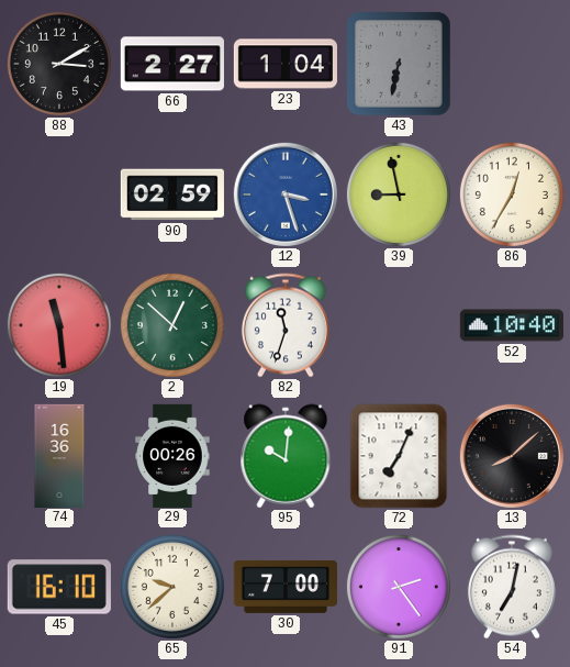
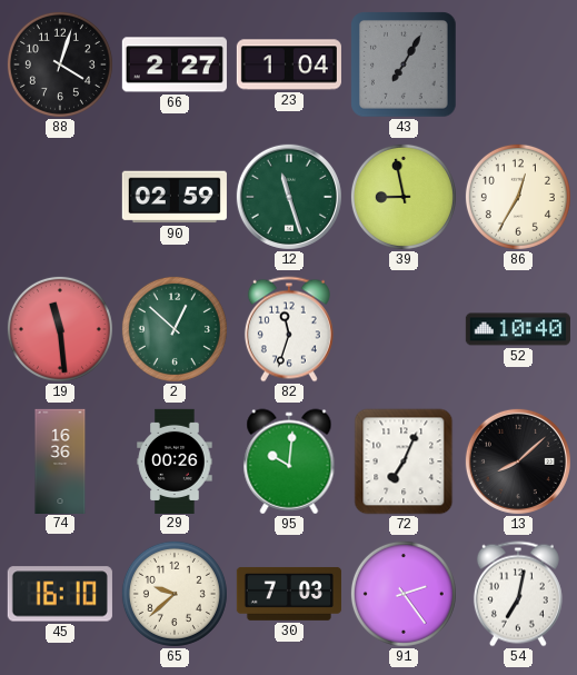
88: 3:10 -> 4:03
43: 6:32 -> 7:05
12: 3:27 -> 11:27
12 dial: blue -> green
30: 7:00 -> 7:03
